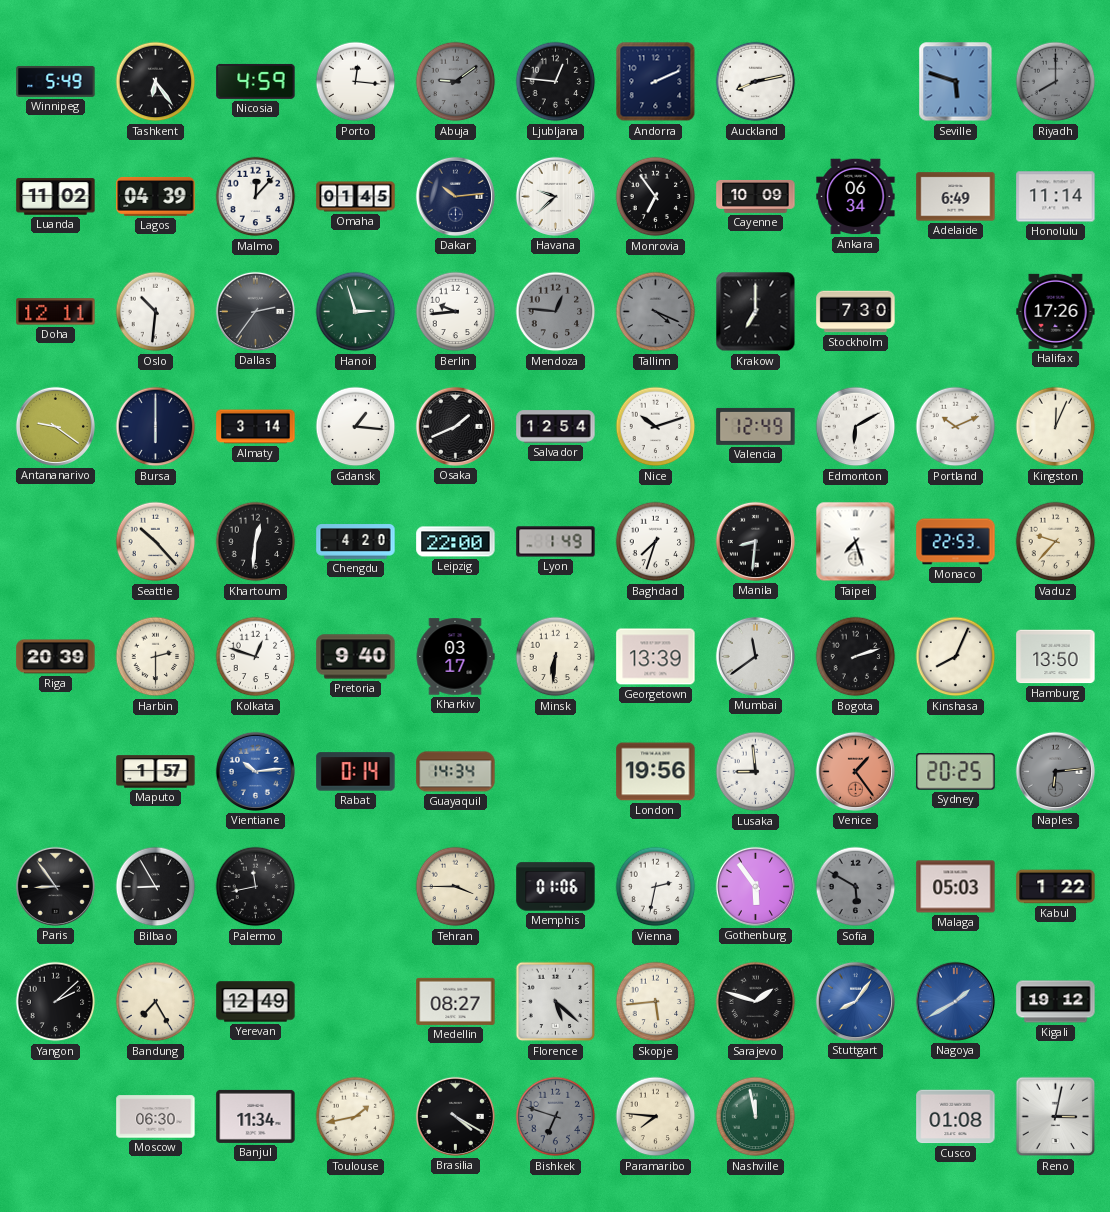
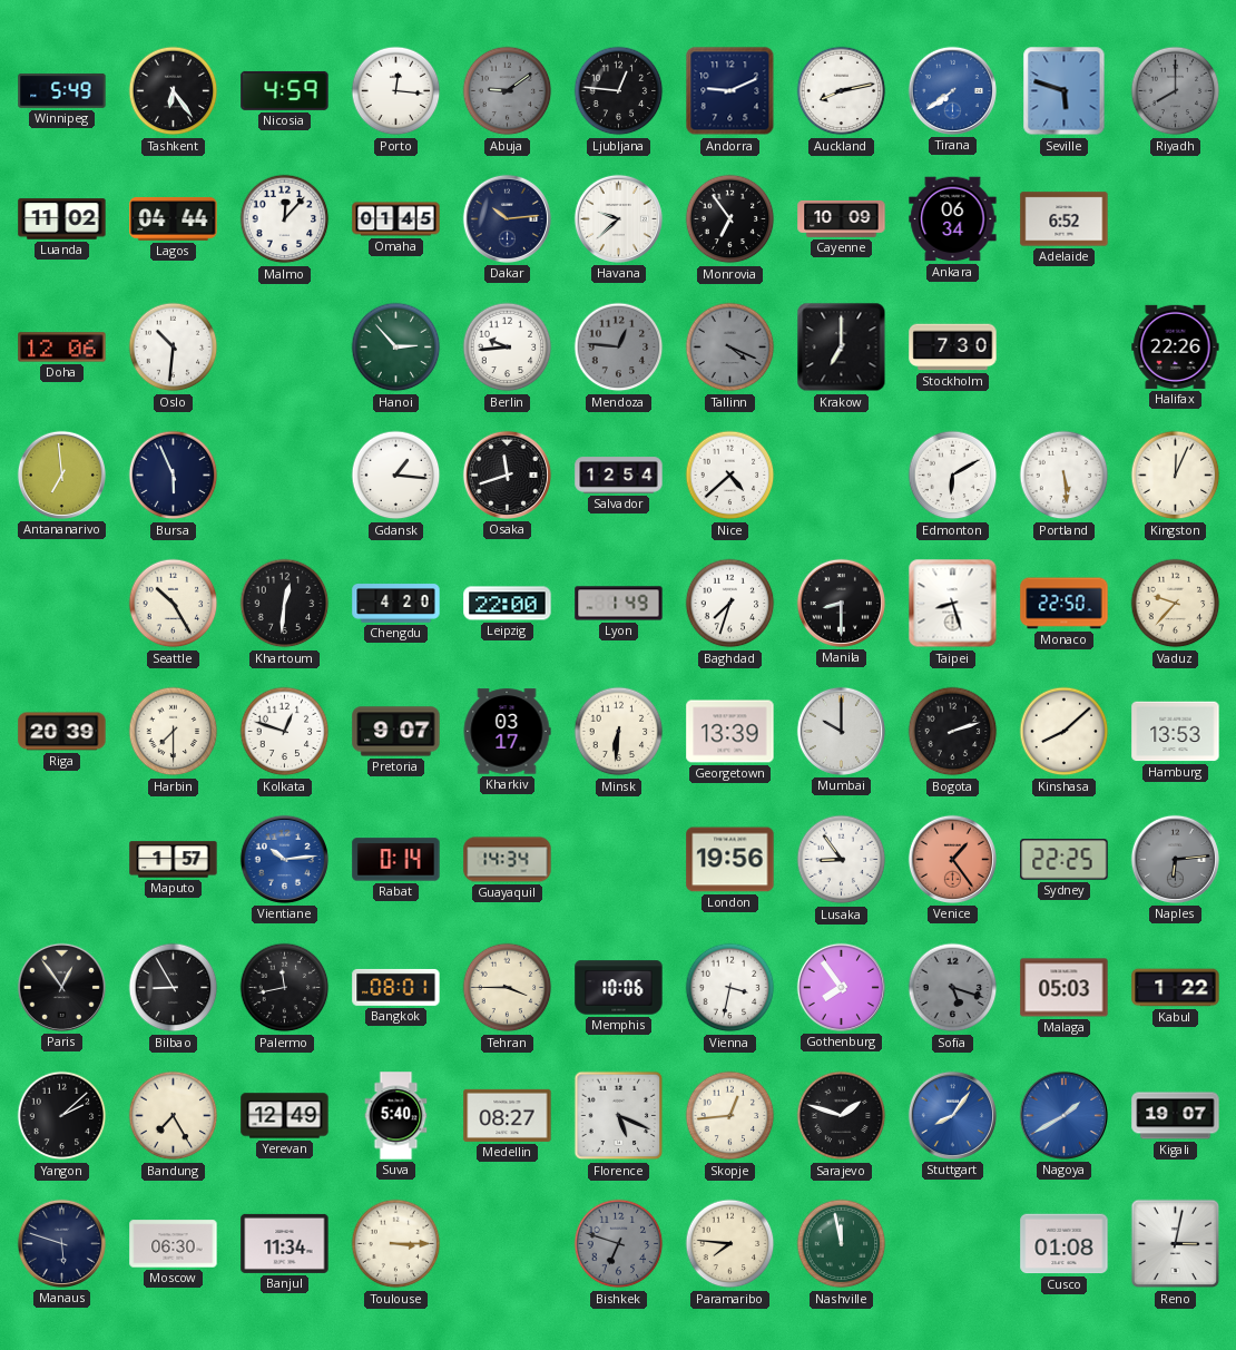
Andorra: 2:11 -> 9:11
Tirana: none -> 7:39
Lagos: 04:39 -> 04:44
Adelaide: 6:49 -> 6:52
Honolulu: 11:14 -> none
Doha: 12:11 -> 12:06
Dallas: 2:36 -> none
Hanoi: 2:57 -> 2:53
Halifax: 17:26 -> 22:26
Antananarivo: 9:21 -> 6:59
Bursa: 6:00 -> 5:56
Almaty: 3:14 -> none
Osaka: 1:41 -> 11:42
Nice: 10:12 -> 4:38
Valencia: 12:49 -> none
Portland: 10:11 -> 5:29
Seattle: 10:23 -> 10:25
Manila: 8:31 -> 8:30
Taipei: 7:27 -> 8:27
Monaco: 22:53 -> 22:50
Harbin: 2:30 -> 7:30
Pretoria: 9:40 -> 9:07
Mumbai: 11:39 -> 10:00
Kinshasa: 8:04 -> 8:08
Hamburg: 13:50 -> 13:53
Lusaka: 8:59 -> 8:54
Sydney: 20:25 -> 22:25
Paris: 8:54 -> 12:54
Bangkok: none -> 08:01
Memphis: 01:06 -> 10:06
Vienna: 2:32 -> 3:32
Gothenburg: 5:54 -> 7:54
Sofia: 5:50 -> 5:18
Suva: none -> 5:40
Florence: 5:22 -> 5:19
Skopje: 5:44 -> 12:44
Kigali: 19:12 -> 19:07
Manaus: none -> 5:48
Toulouse: 1:43 -> 3:15
Brasilia: 4:20 -> none
